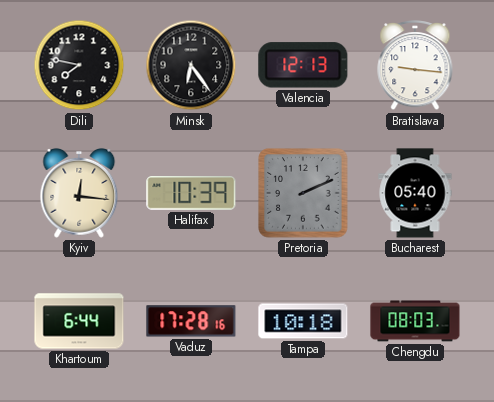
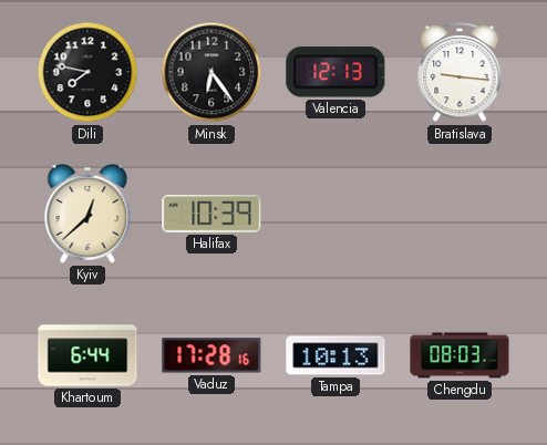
Kyiv: 12:16 -> 12:38
Pretoria: 2:11 -> none
Bucharest: 05:40 -> none
Tampa: 10:18 -> 10:13
